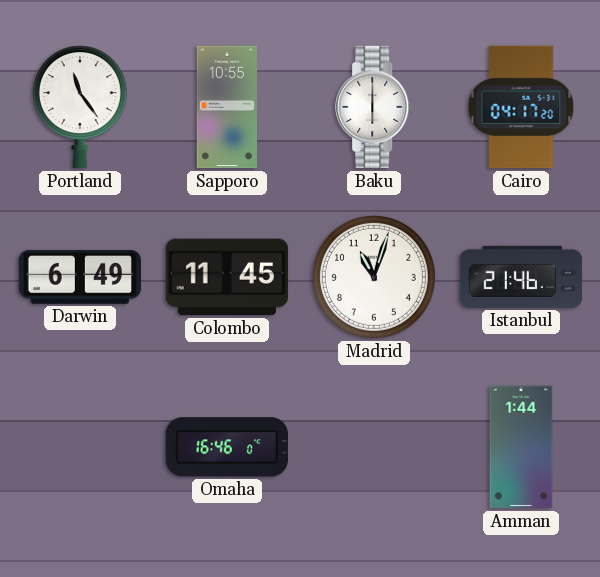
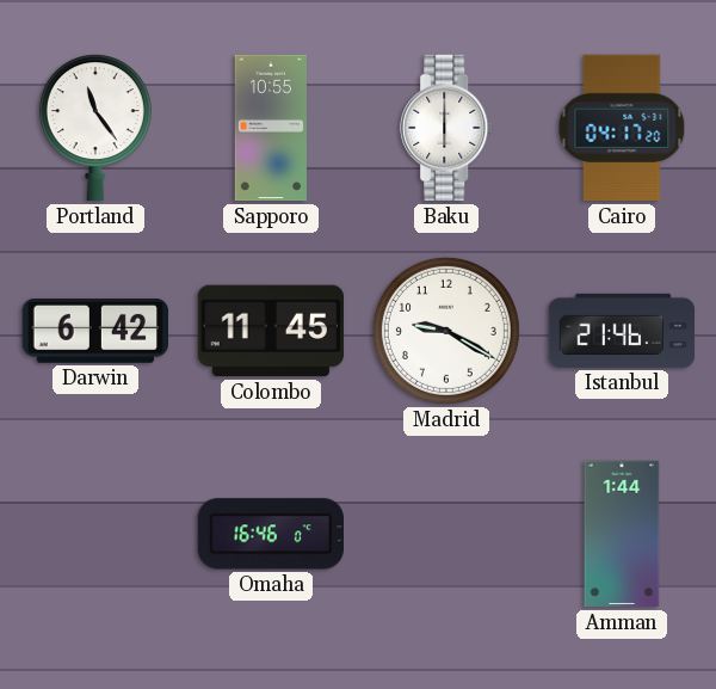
Darwin: 6:49 -> 6:42
Madrid: 11:03 -> 9:20
